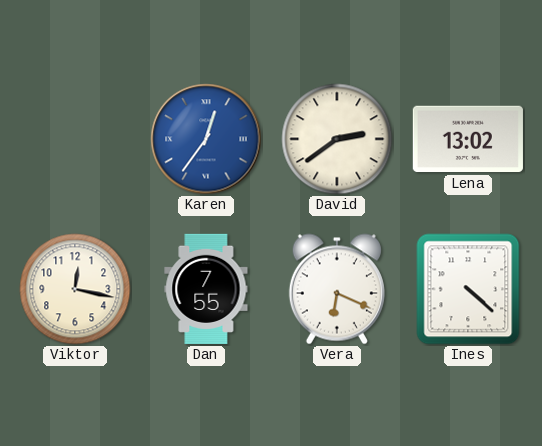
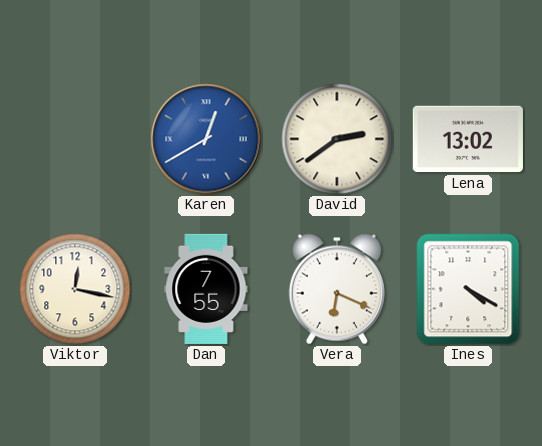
Karen: 12:36 -> 12:40
Ines: 4:22 -> 4:20
